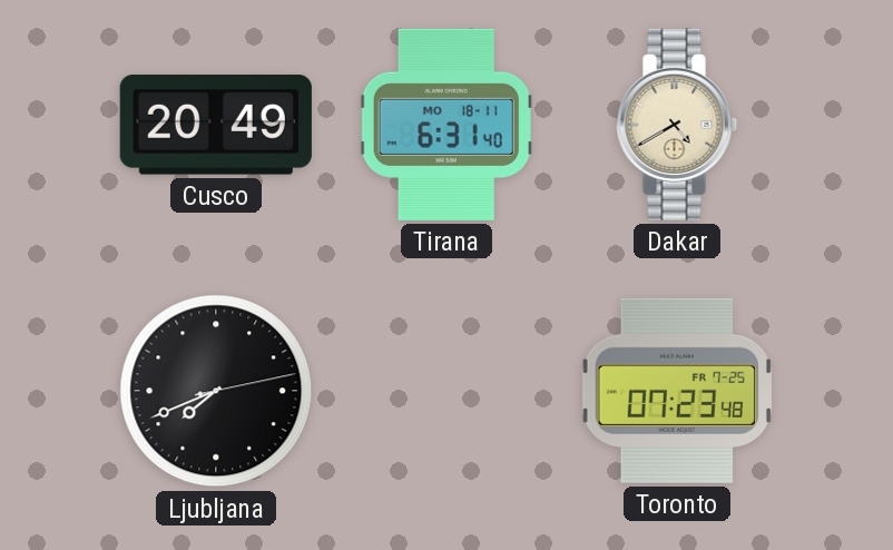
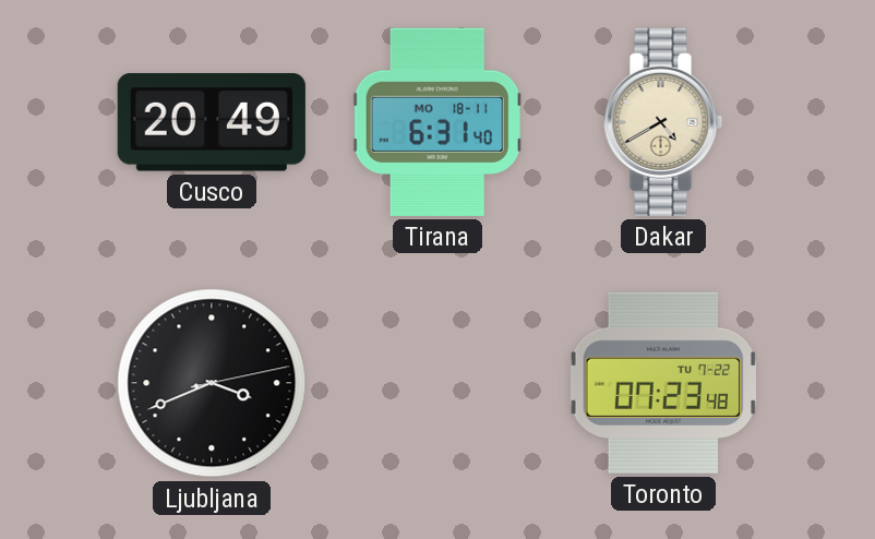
Ljubljana: 7:41 -> 3:41
Toronto date: FR 7-25 -> TU 7-22
